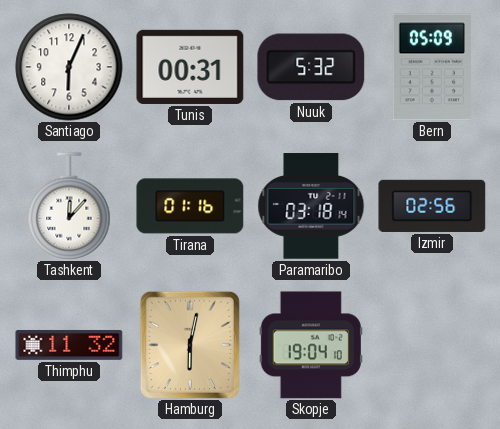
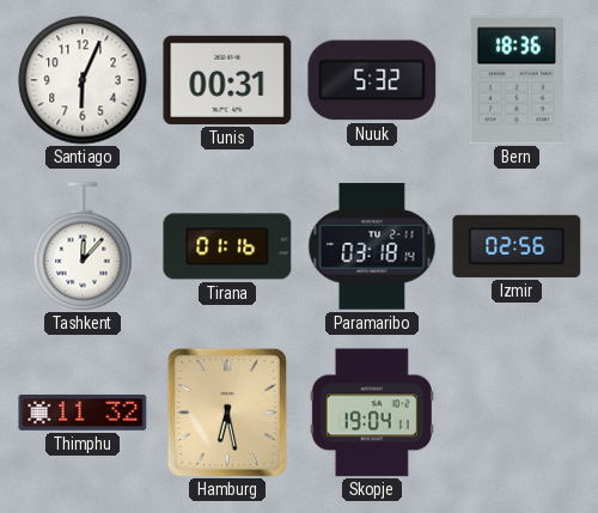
Bern: 05:09 -> 18:36
Hamburg: 6:02 -> 6:28
Skopje: 19:04:10 -> 19:04:11
